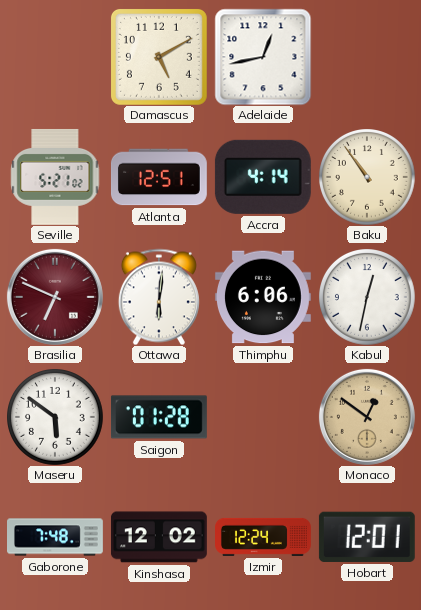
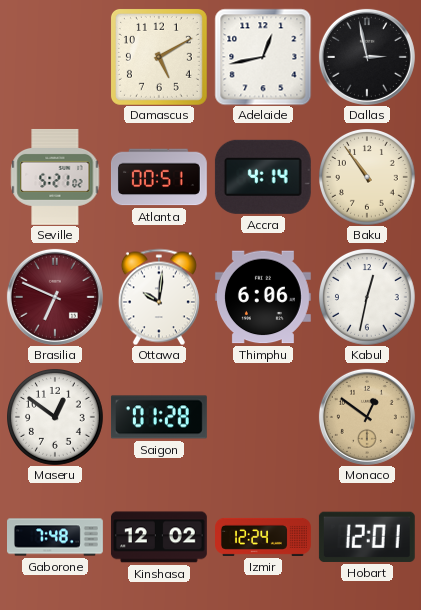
Dallas: none -> 2:58
Atlanta: 12:51 -> 00:51
Ottawa: 6:01 -> 10:01
Maseru: 5:51 -> 12:51
